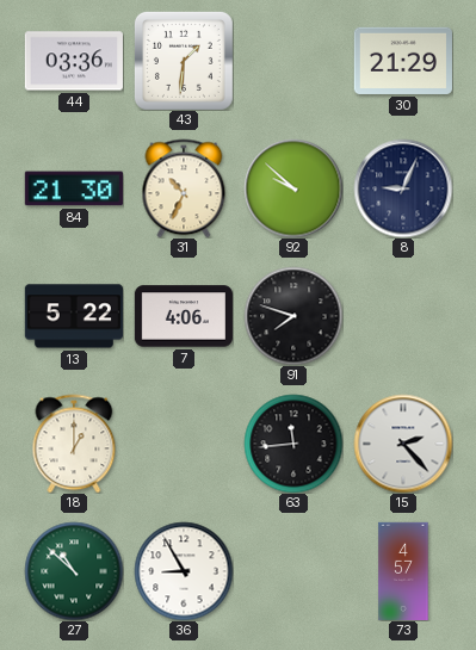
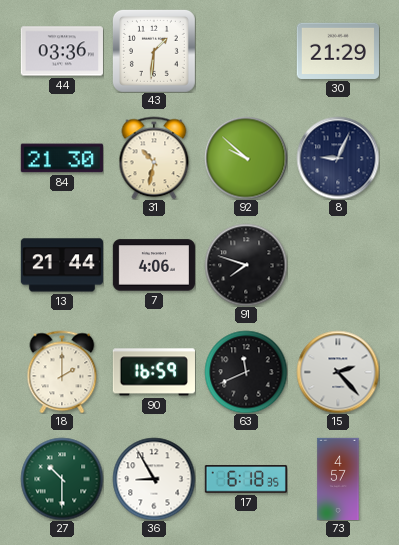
31: 10:34 -> 10:32
13: 5:22 -> 21:44
18: 1:00 -> 2:00
90: none -> 16:59
63: 11:44 -> 11:41
27: 10:52 -> 10:30
17: none -> 6:18
